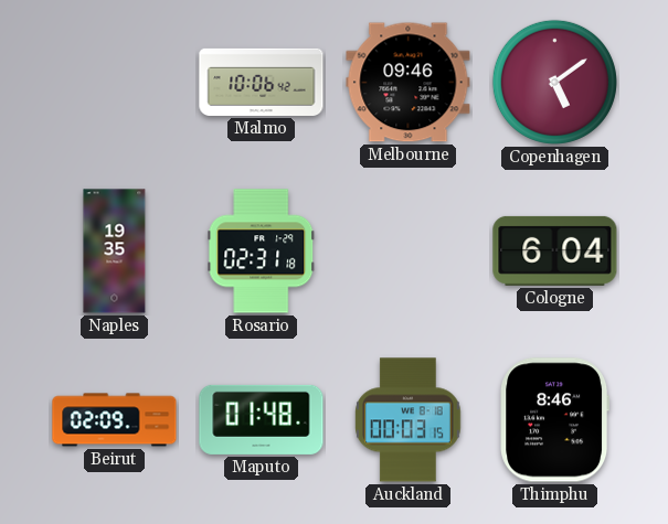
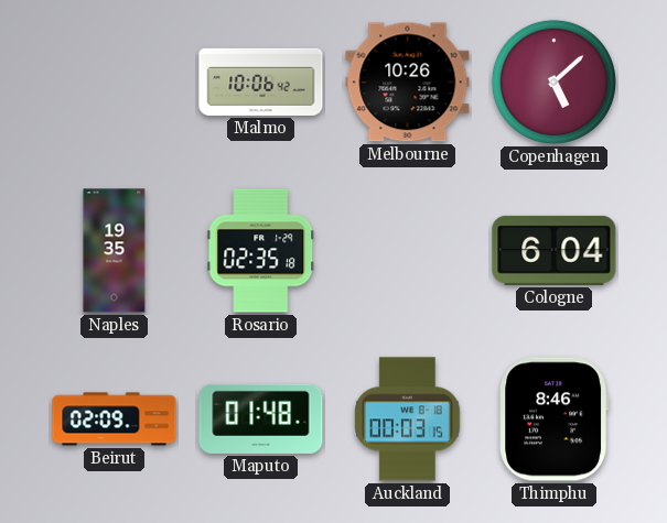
Melbourne: 09:46 -> 10:26
Copenhagen: 5:09 -> 5:08
Rosario: 02:31 -> 02:35
